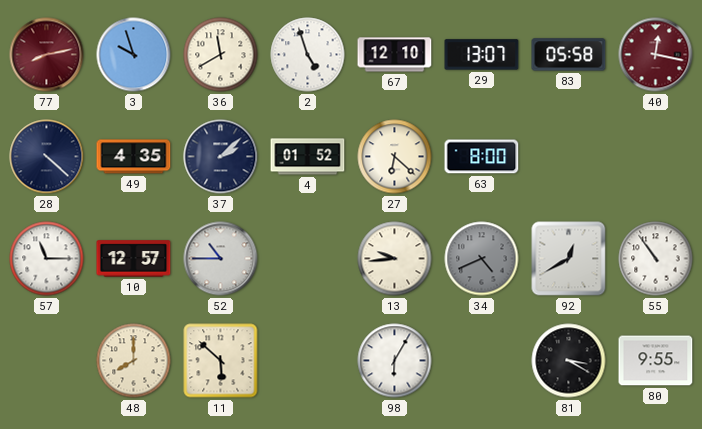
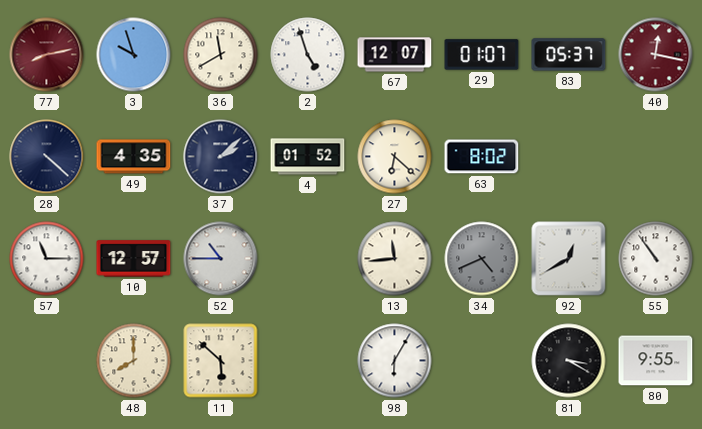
67: 12:10 -> 12:07
29: 13:07 -> 01:07
83: 05:58 -> 05:37
63: 8:00 -> 8:02
13: 9:44 -> 11:44
